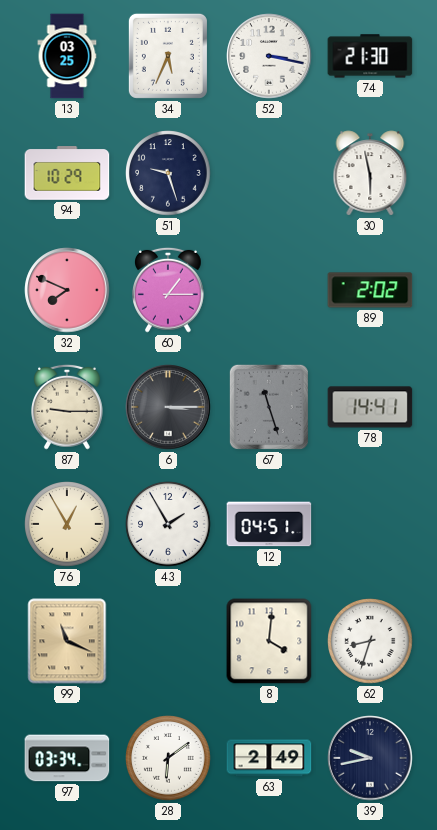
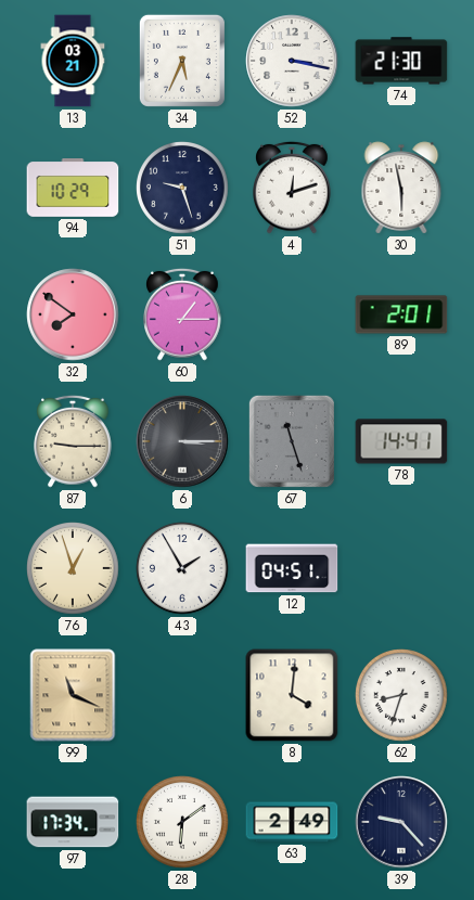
13: 03:25 -> 03:21
4: none -> 12:12
32: 7:49 -> 7:51
89: 2:02 -> 2:01
76: 12:55 -> 12:57
97: 03:34 -> 17:34
39: 9:43 -> 9:23
